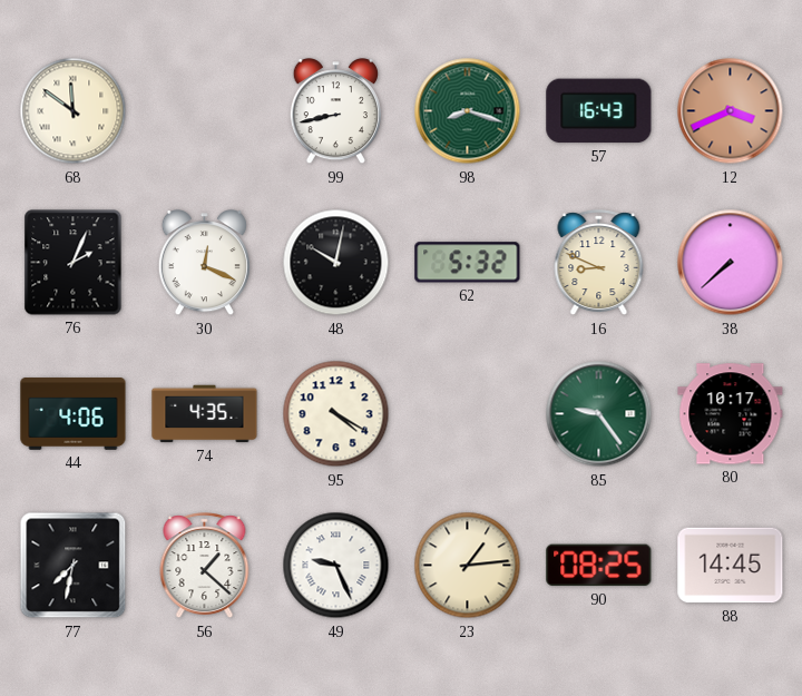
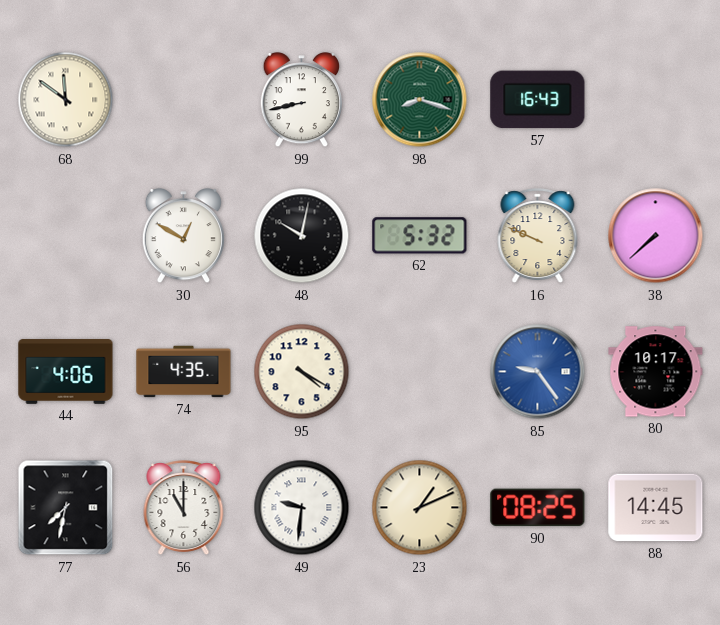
12: 3:41 -> none
76: 2:04 -> none
30: 12:19 -> 12:50
16: 8:49 -> 9:49
85 dial: green -> blue
56: 1:22 -> 11:00
49: 9:26 -> 9:31
23: 1:14 -> 1:11
